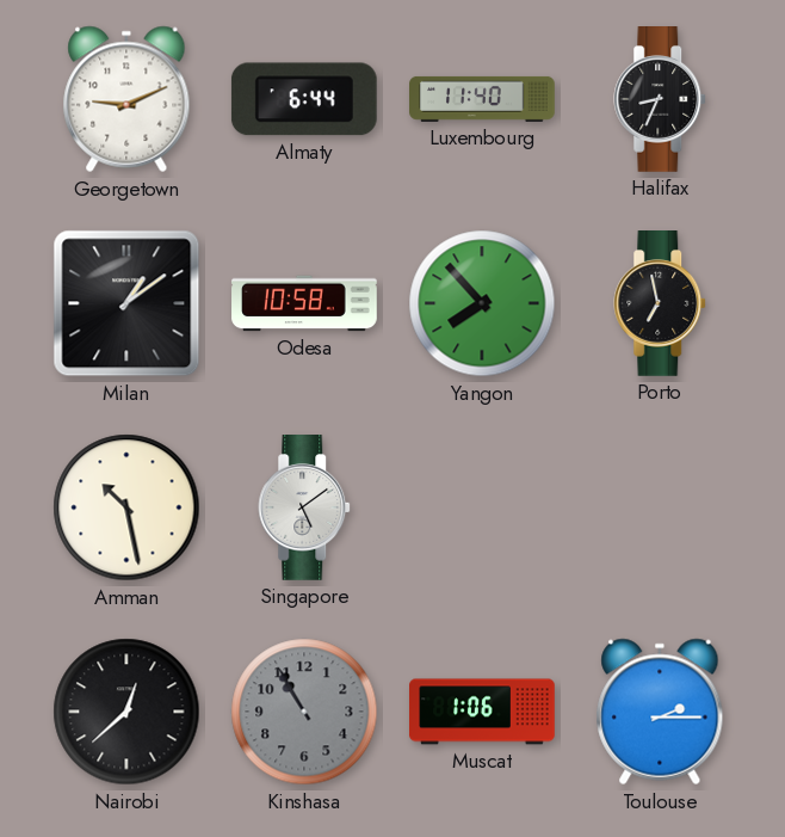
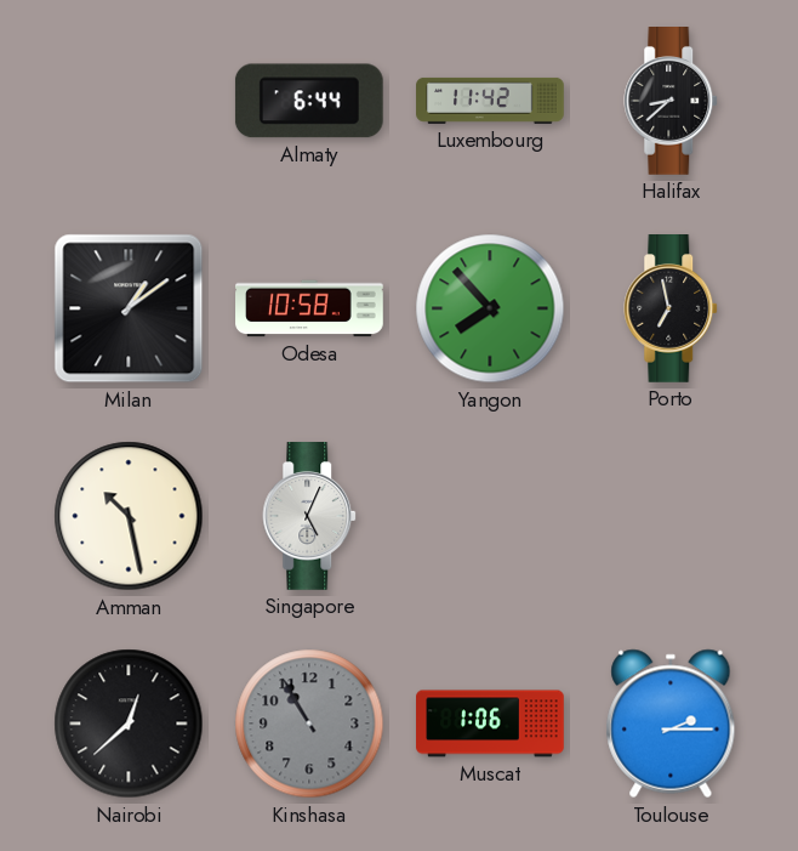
Georgetown: 9:11 -> none
Luxembourg: 11:40 -> 11:42
Halifax: 8:34 -> 8:38
Singapore: 5:09 -> 5:04
